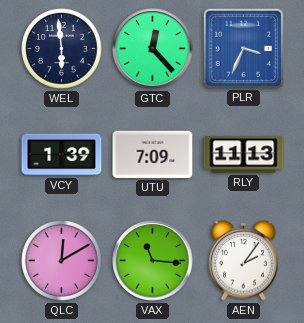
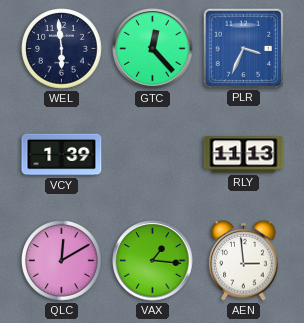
UTU: 7:09 -> none
VAX: 11:16 -> 1:16
AEN: 2:06 -> 2:59
